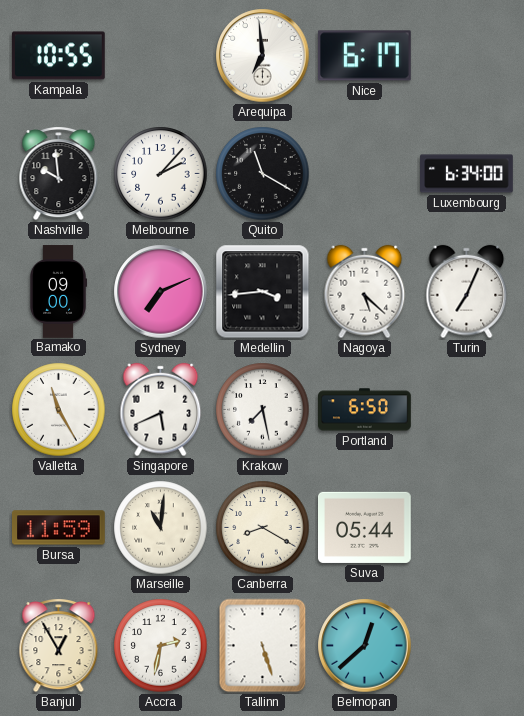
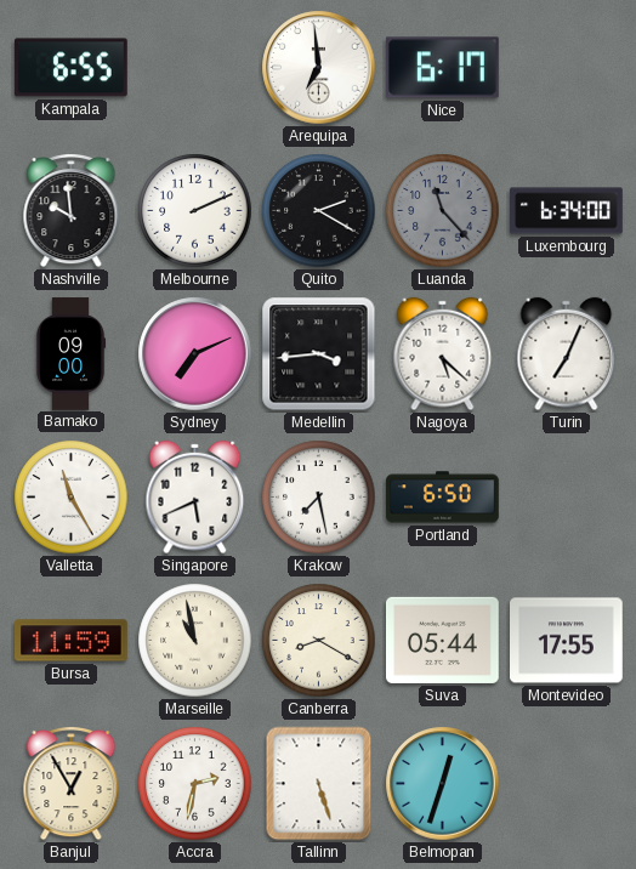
Kampala: 10:55 -> 6:55
Melbourne: 2:07 -> 2:11
Quito: 11:20 -> 2:20
Luanda: none -> 11:23
Marseille: 11:01 -> 10:58
Montevideo: none -> 17:55
Belmopan: 12:38 -> 12:33
